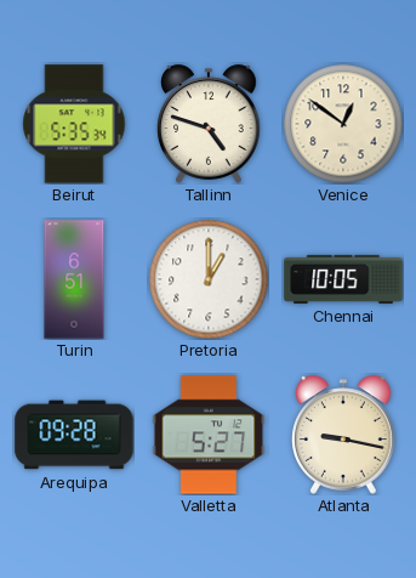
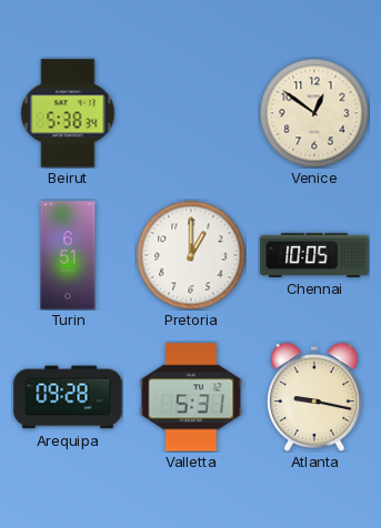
Beirut: 5:35 -> 5:38
Tallinn: 4:48 -> none
Valletta: 5:27 -> 5:31
